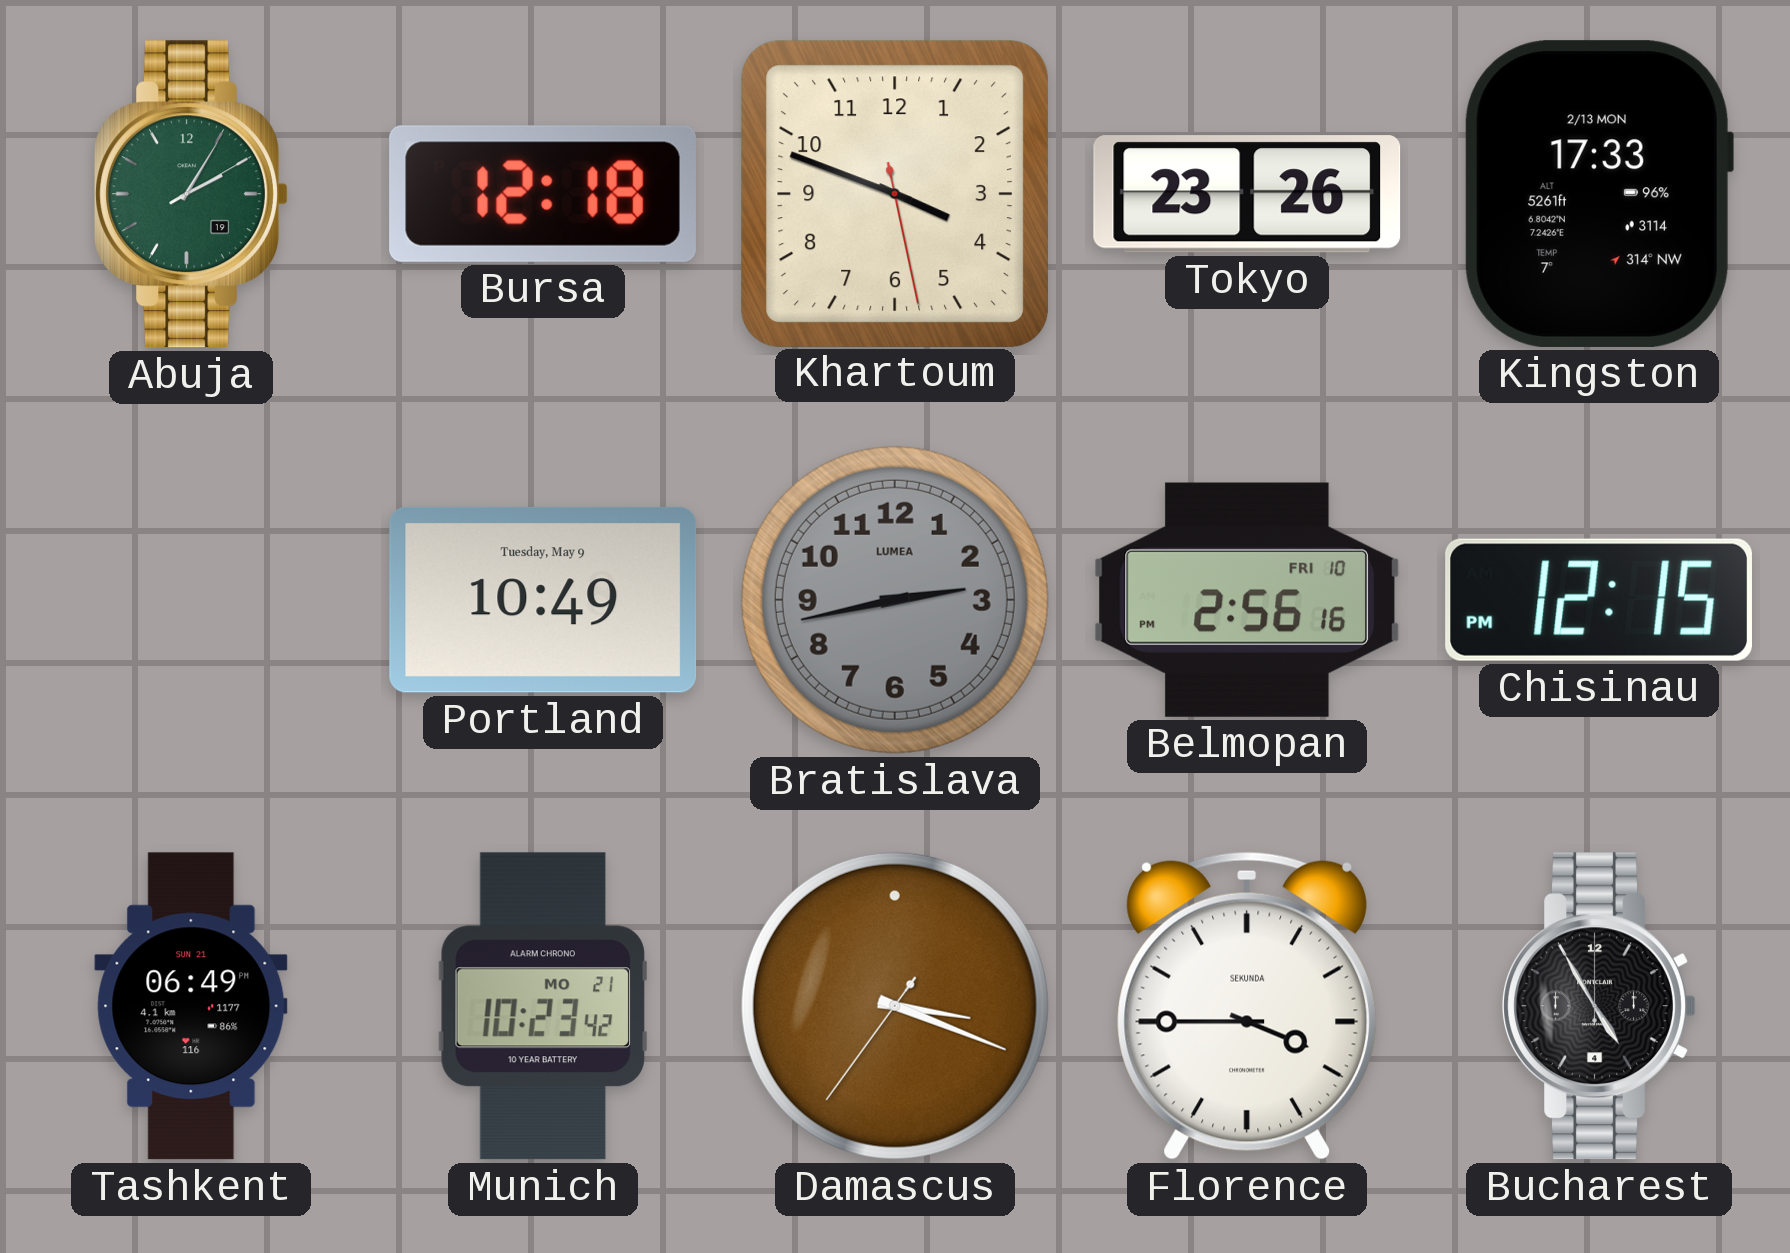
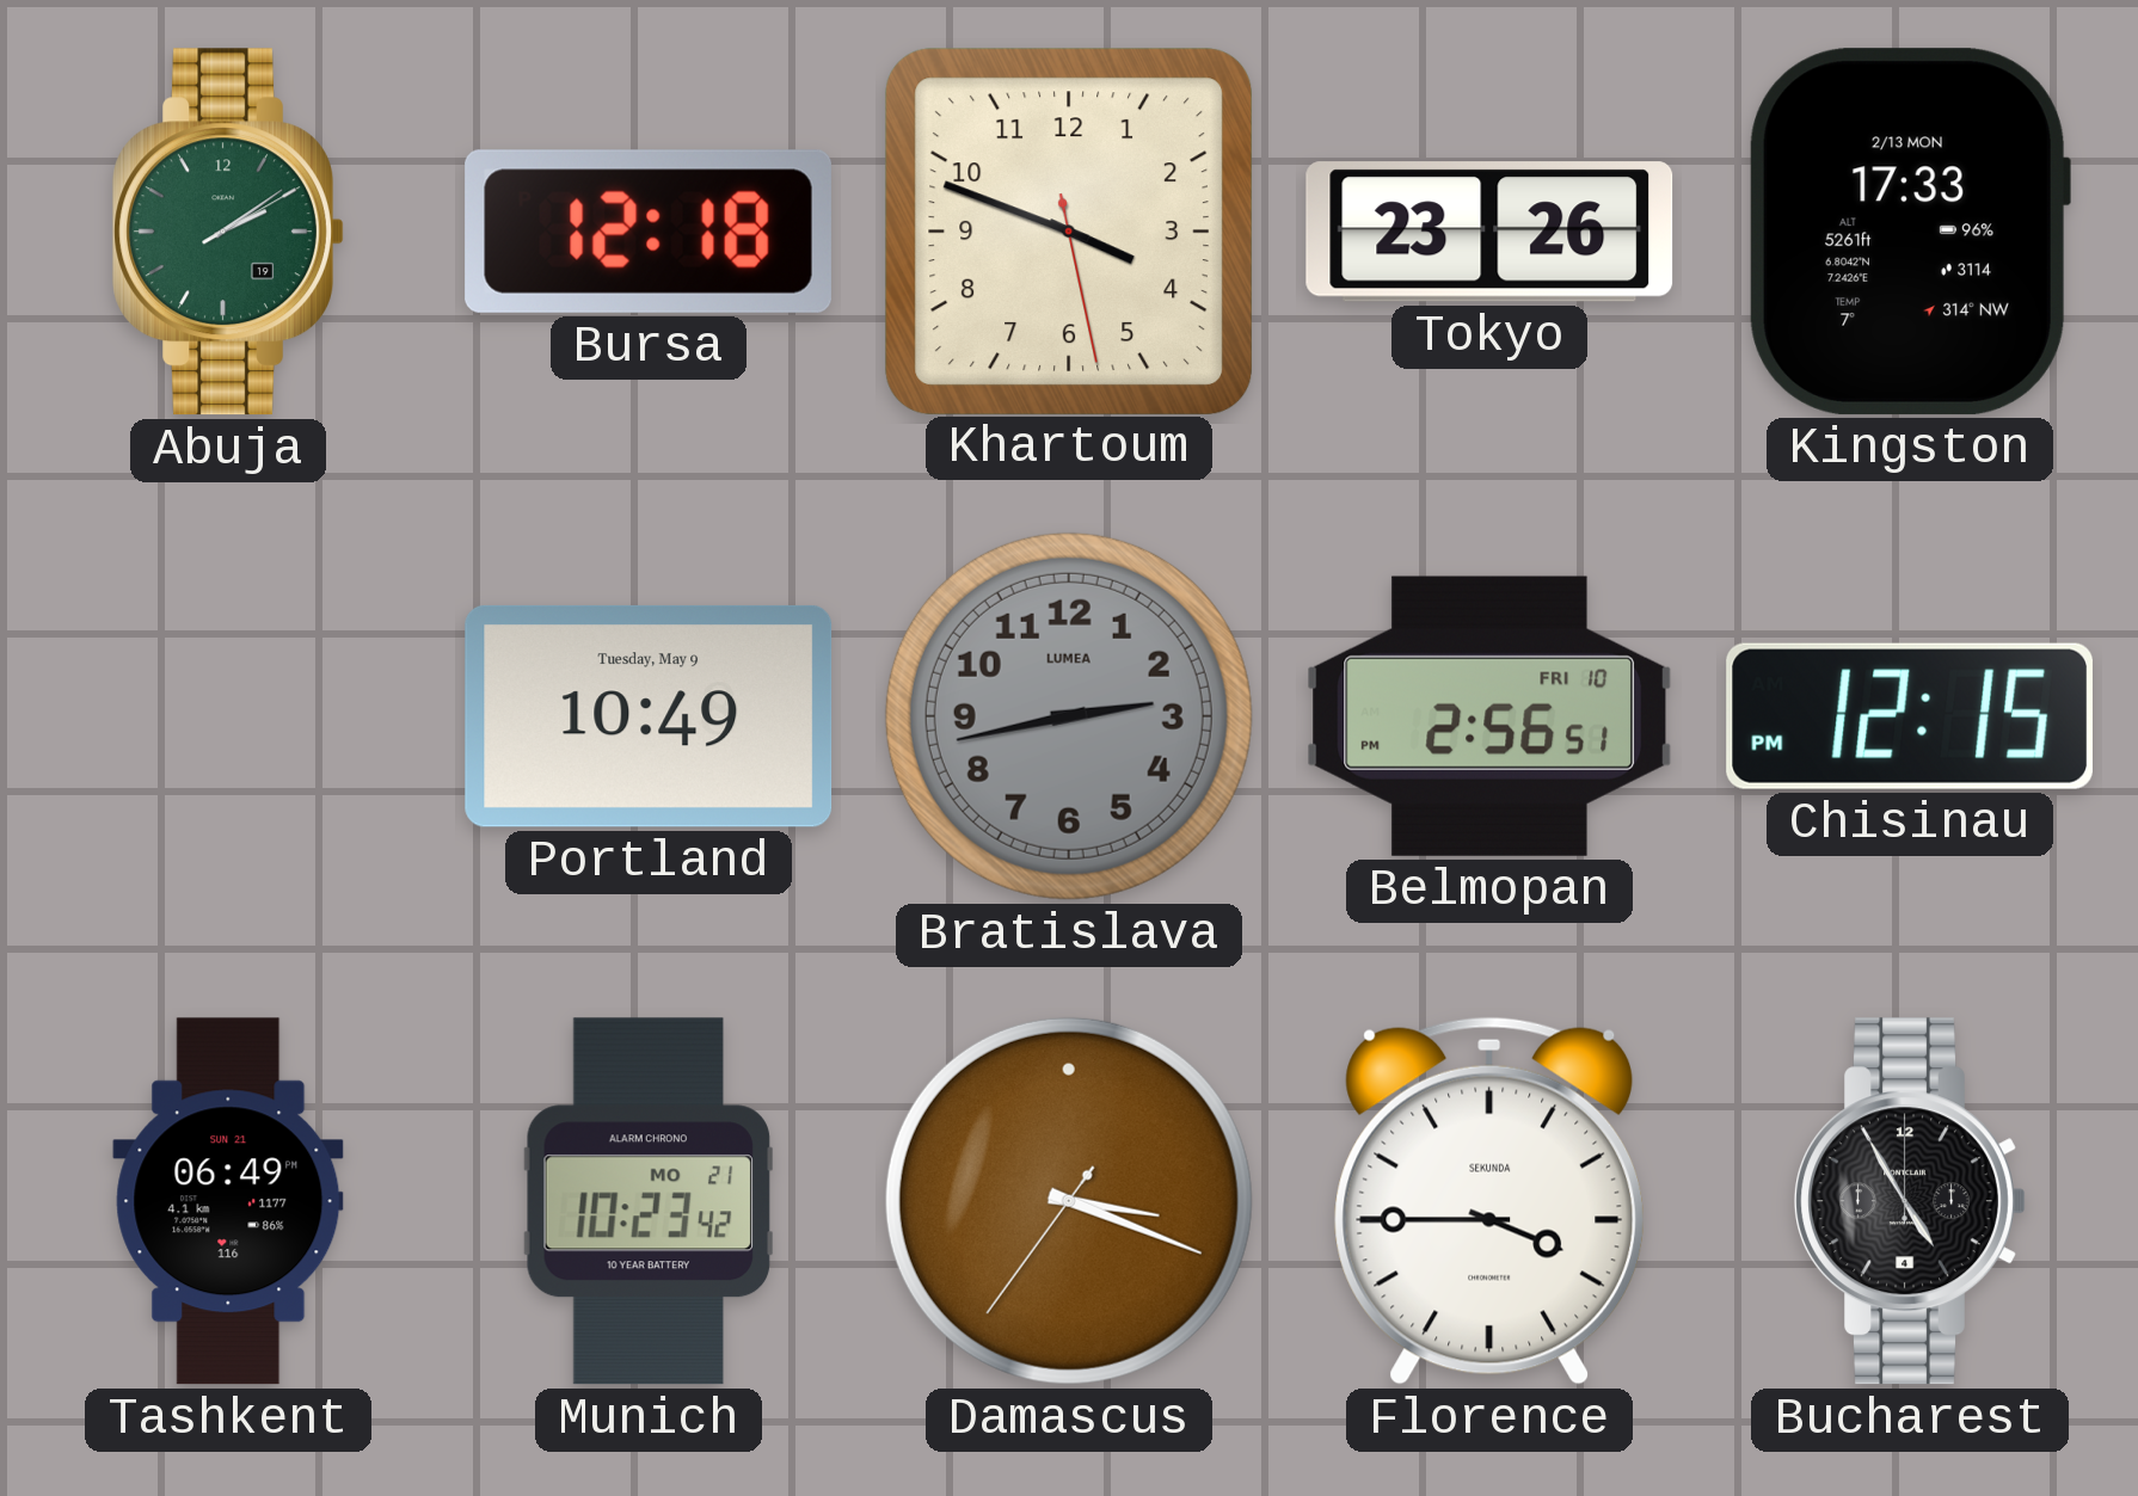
Abuja: 2:05 -> 2:09
Belmopan: 2:56:16 PM -> 2:56:51 PM
